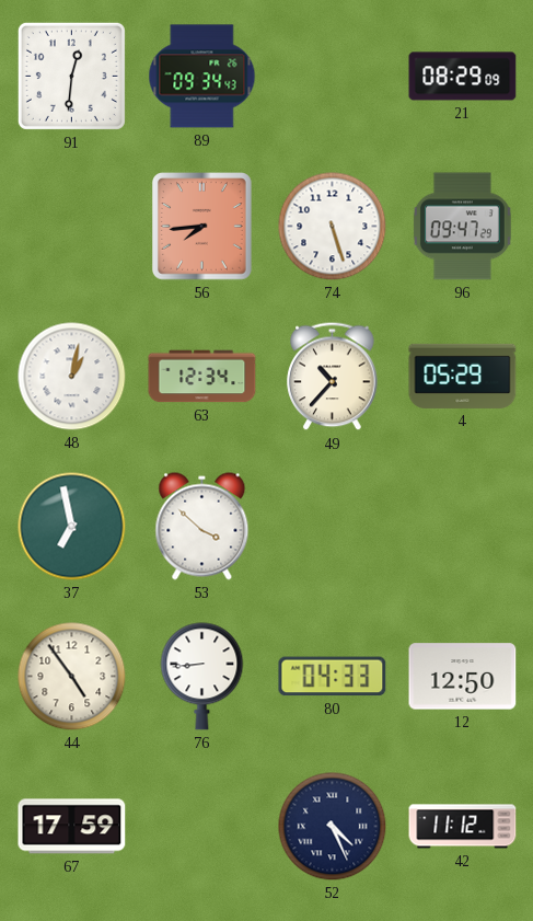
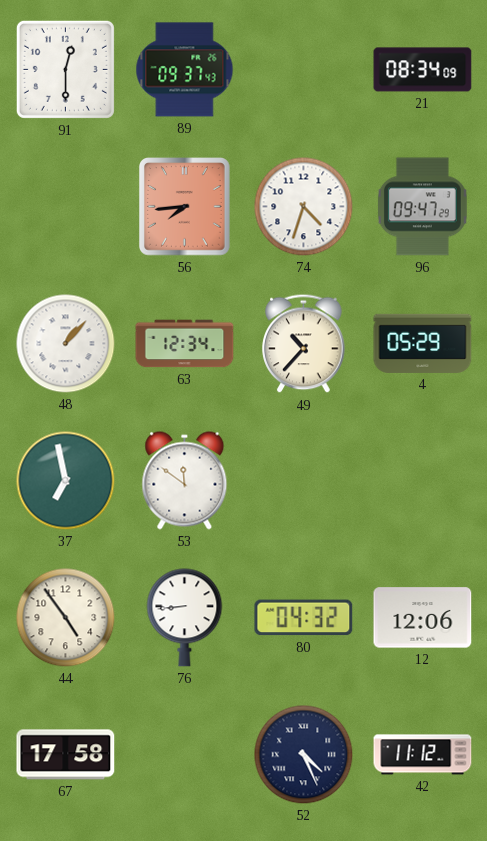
91: 12:31 -> 12:30
89: 09:34 -> 09:37
21: 08:29 -> 08:34
74: 5:27 -> 4:33
48: 1:02 -> 1:07
53: 3:52 -> 11:51
80: 04:33 -> 04:32
12: 12:50 -> 12:06
67: 17:59 -> 17:58
